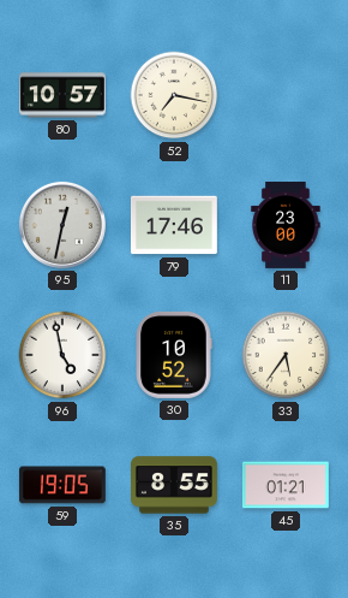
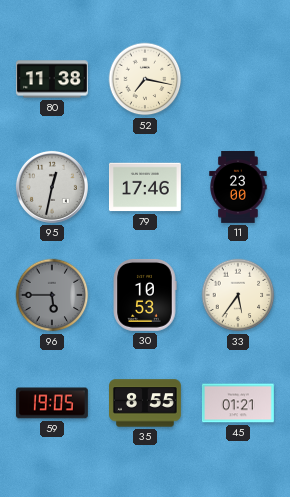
80: 10:57 -> 11:38
96: 4:58 -> 5:45
96 dial: white -> grey
30: 10:52 -> 10:53
